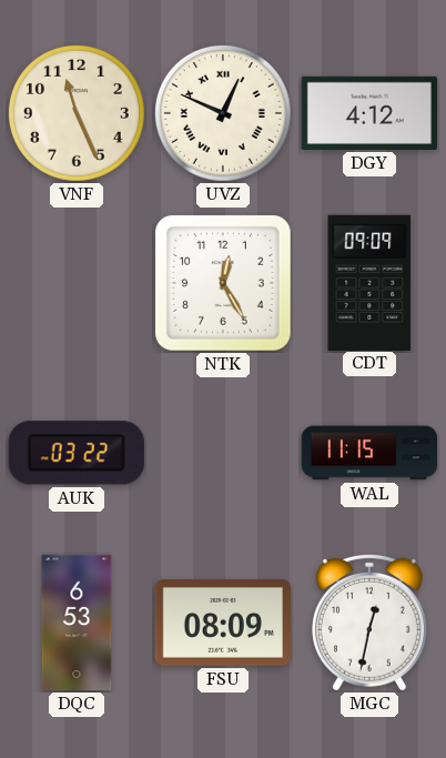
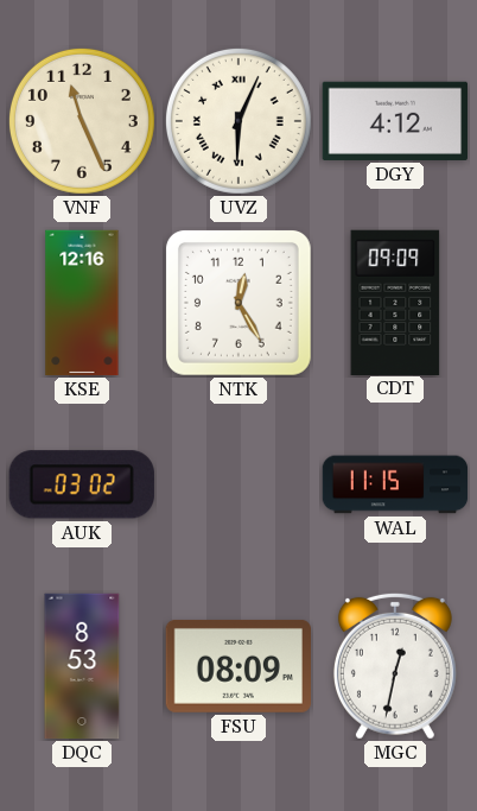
UVZ: 12:49 -> 6:04
KSE: none -> 12:16
AUK: 03:22 -> 03:02
DQC: 6:53 -> 8:53
